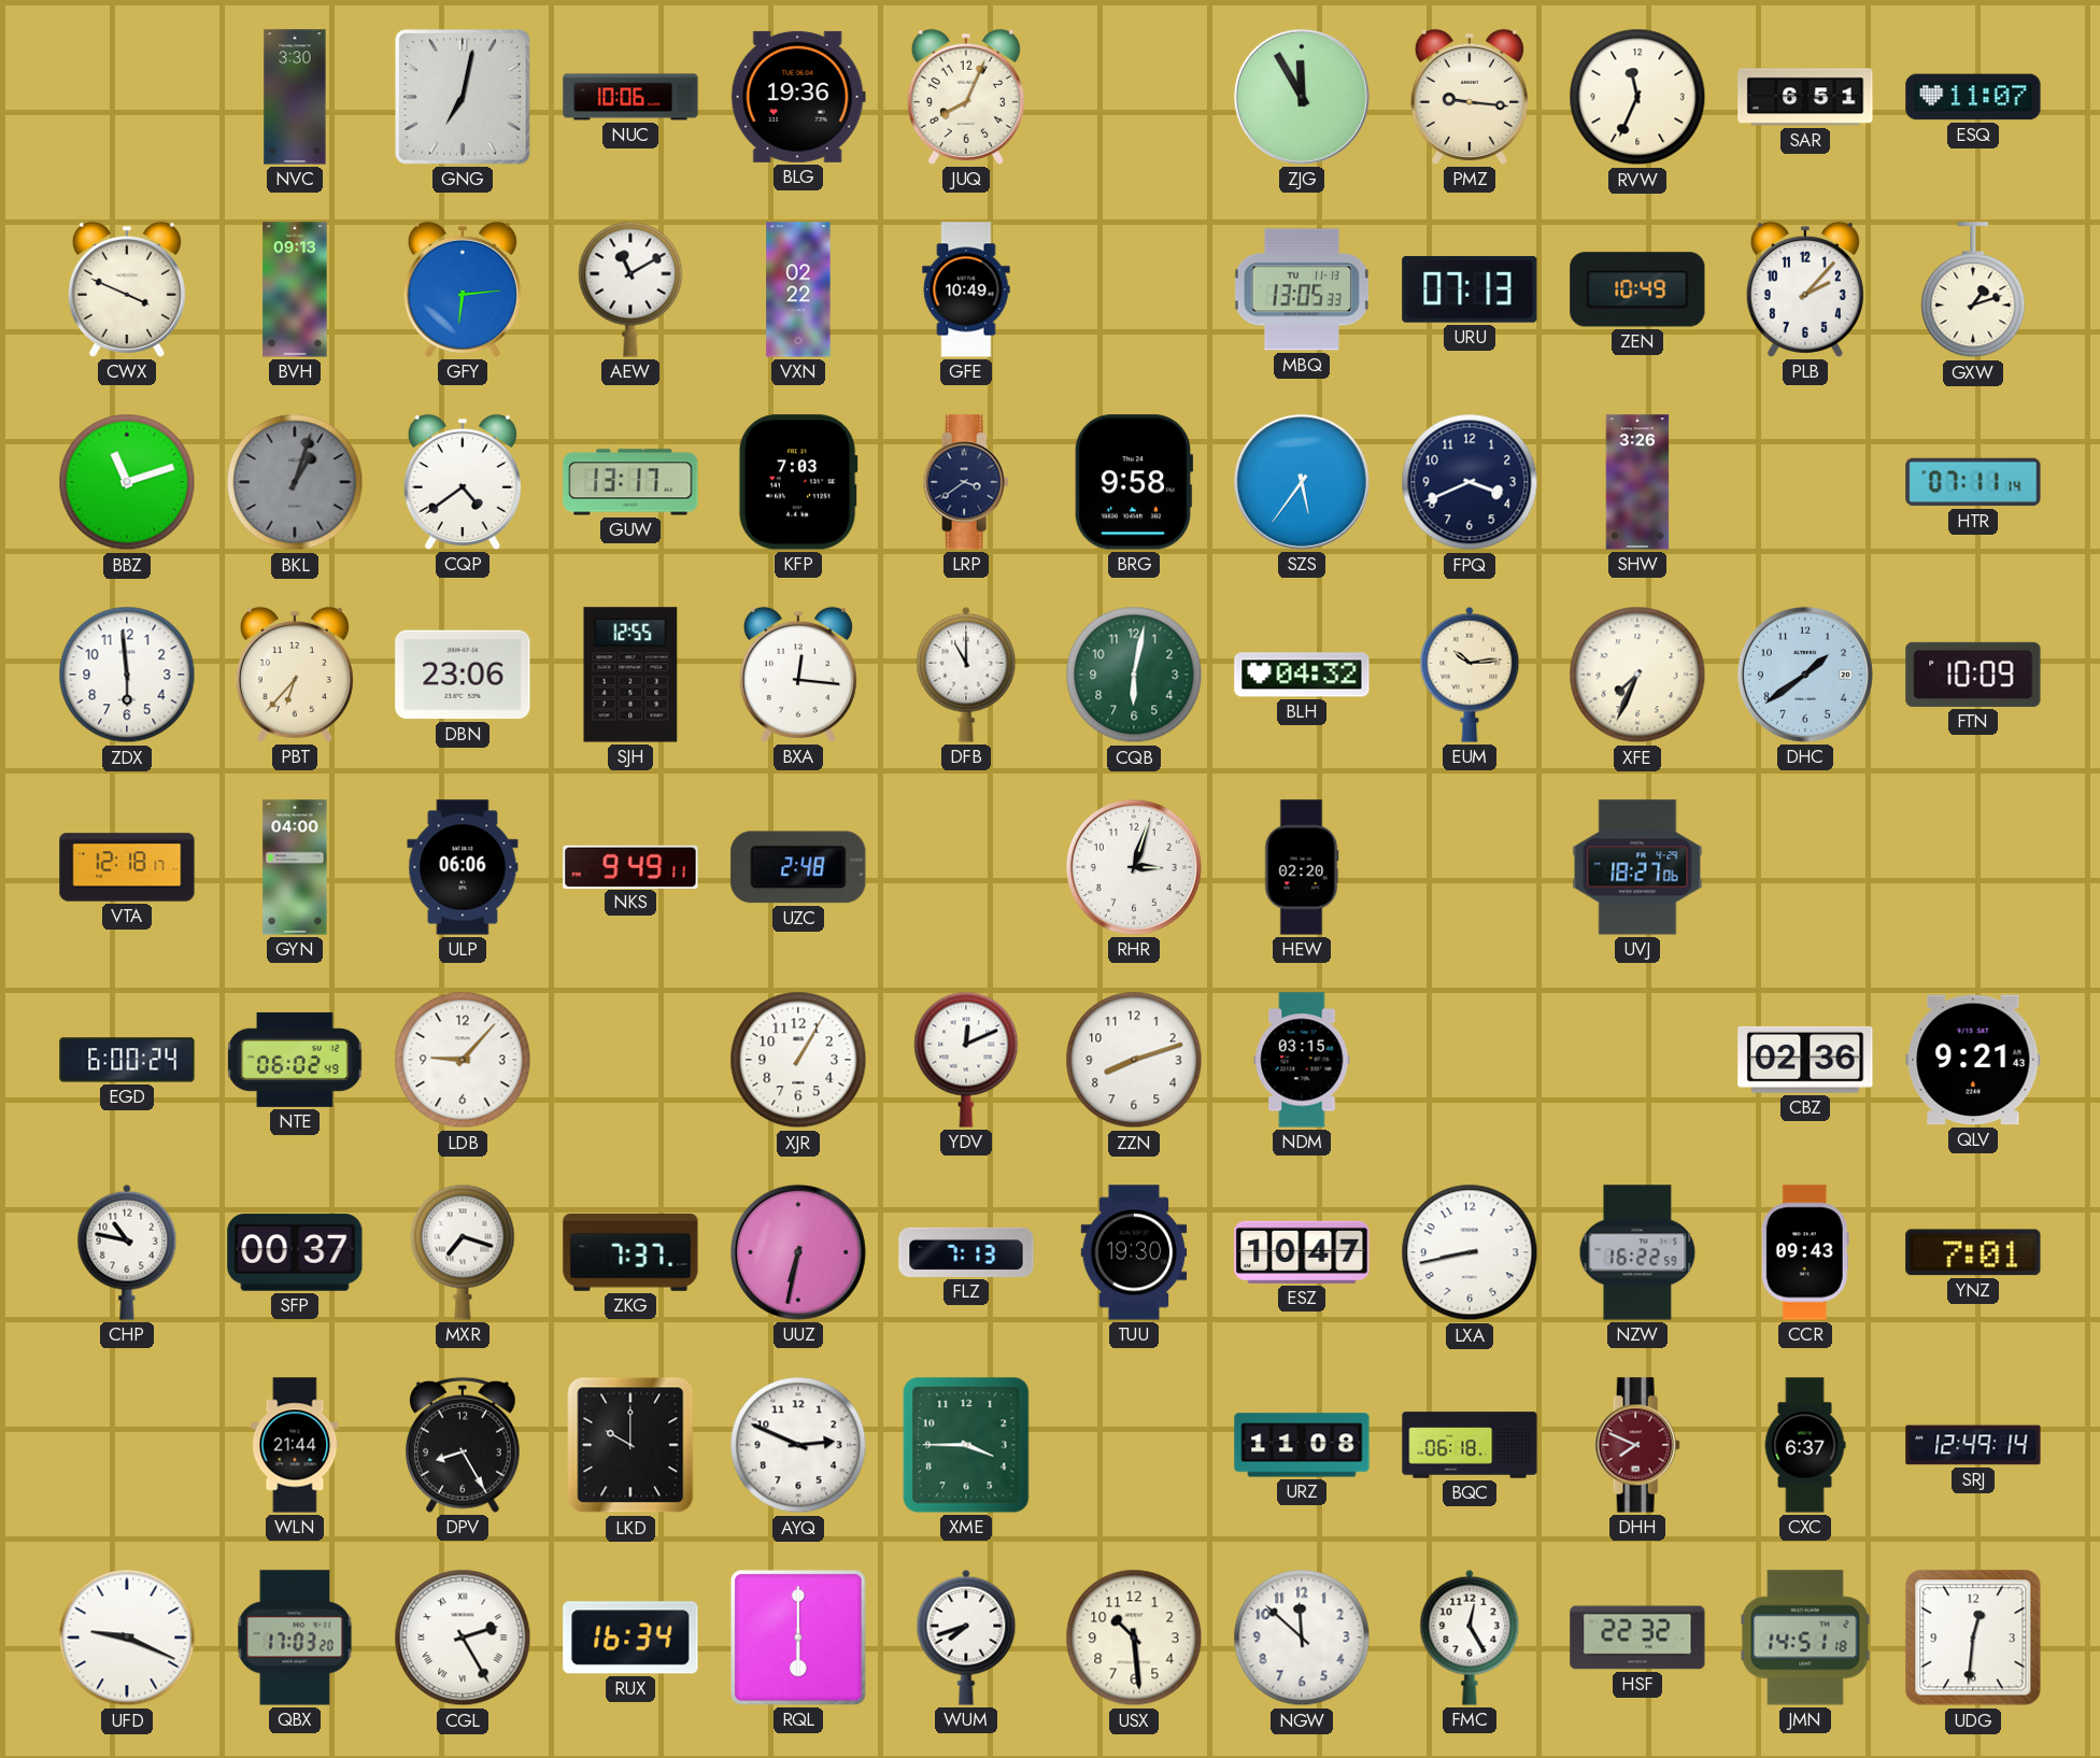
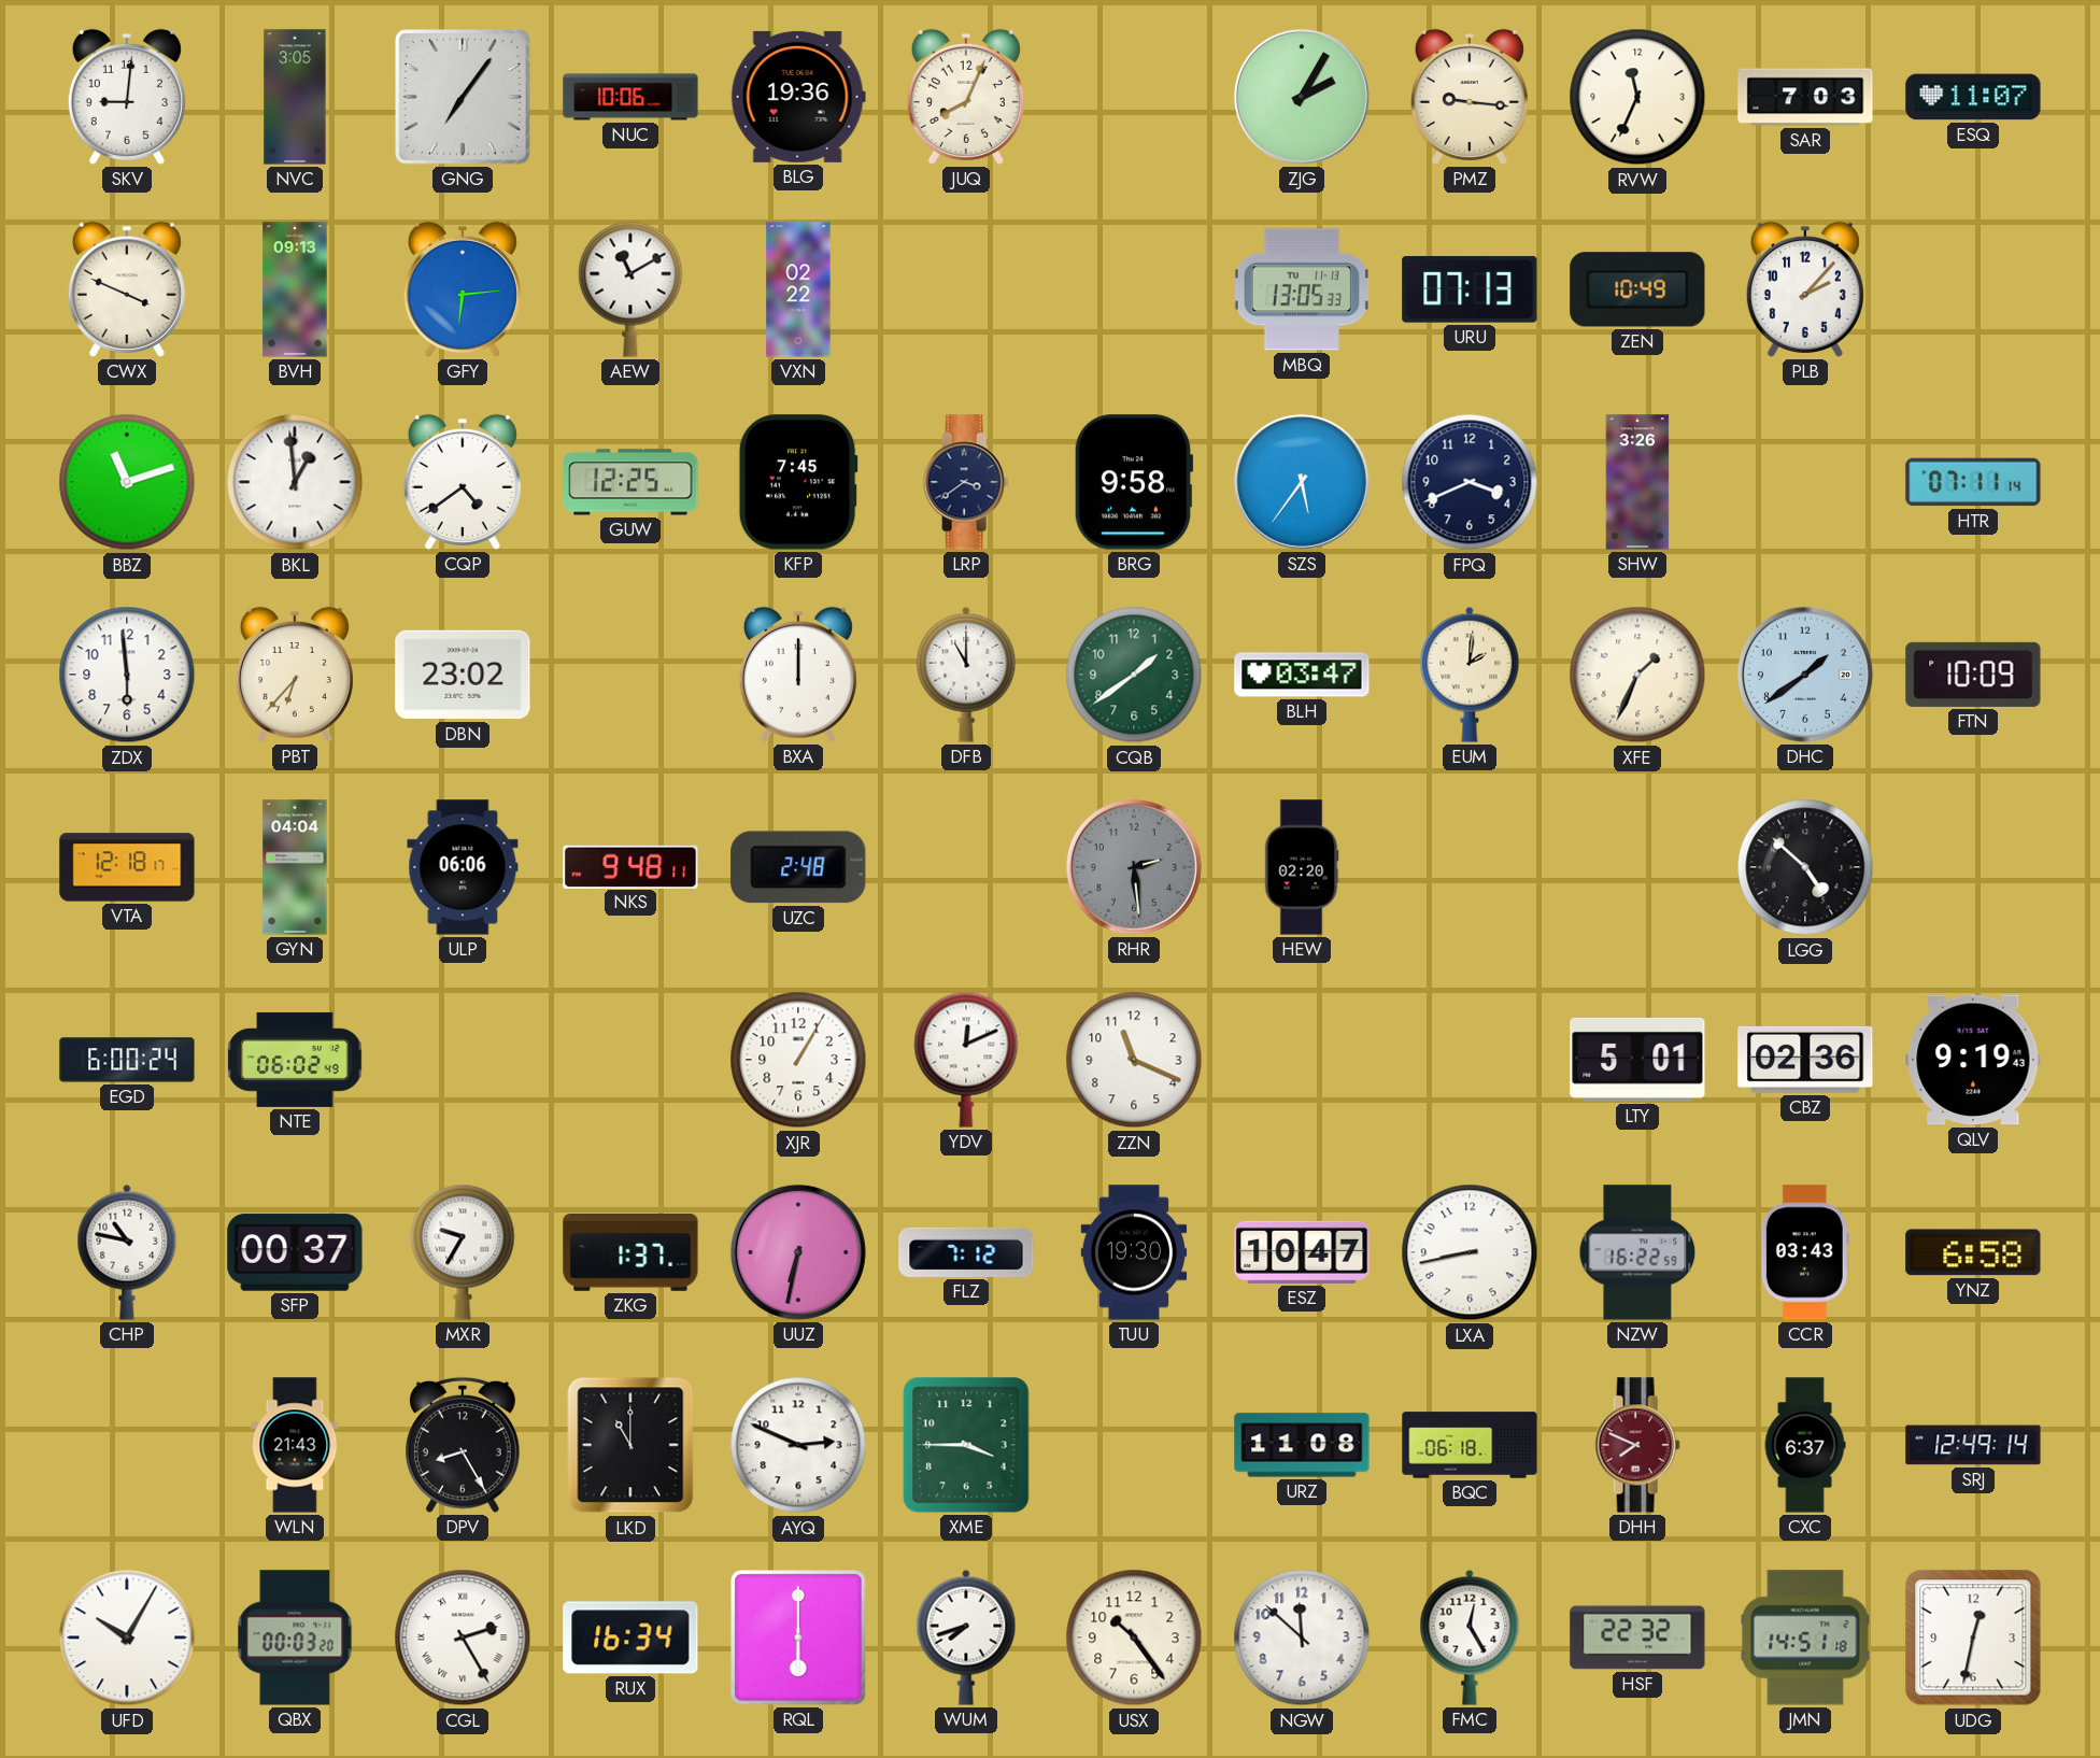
SKV: none -> 9:01
NVC: 3:30 -> 3:05
GNG: 7:02 -> 7:06
ZJG: 11:55 -> 2:05
SAR: 6:51 -> 7:03
GFE: 10:49 -> none
GXW: 1:12 -> none
BKL: 1:03 -> 12:59
BKL dial: grey -> white
GUW: 13:17 -> 12:25
KFP: 7:03 -> 7:45
DBN: 23:06 -> 23:02
SJH: 12:55 -> none
BXA: 12:16 -> 12:00
CQB: 6:02 -> 1:39
BLH: 04:32 -> 03:47
EUM: 10:14 -> 2:01
XFE: 7:34 -> 1:34
GYN: 04:00 -> 04:04
NKS: 9:49 -> 9:48
RHR: 3:03 -> 2:29
RHR dial: white -> grey
UVJ: 18:27 -> none
LGG: none -> 4:52
LDB: 9:07 -> none
ZZN: 8:12 -> 11:19
NDM: 03:15 -> none
LTY: none -> 5:01
QLV: 9:21 -> 9:19
MXR: 7:18 -> 9:35
ZKG: 7:37 -> 1:37
FLZ: 7:13 -> 7:12
CCR: 09:43 -> 03:43
YNZ: 7:01 -> 6:58
WLN: 21:44 -> 21:43
LKD: 10:00 -> 11:00
UFD: 9:19 -> 10:05
QBX: 17:03 -> 00:03
USX: 10:29 -> 10:24
UDG: 12:31 -> 12:32
